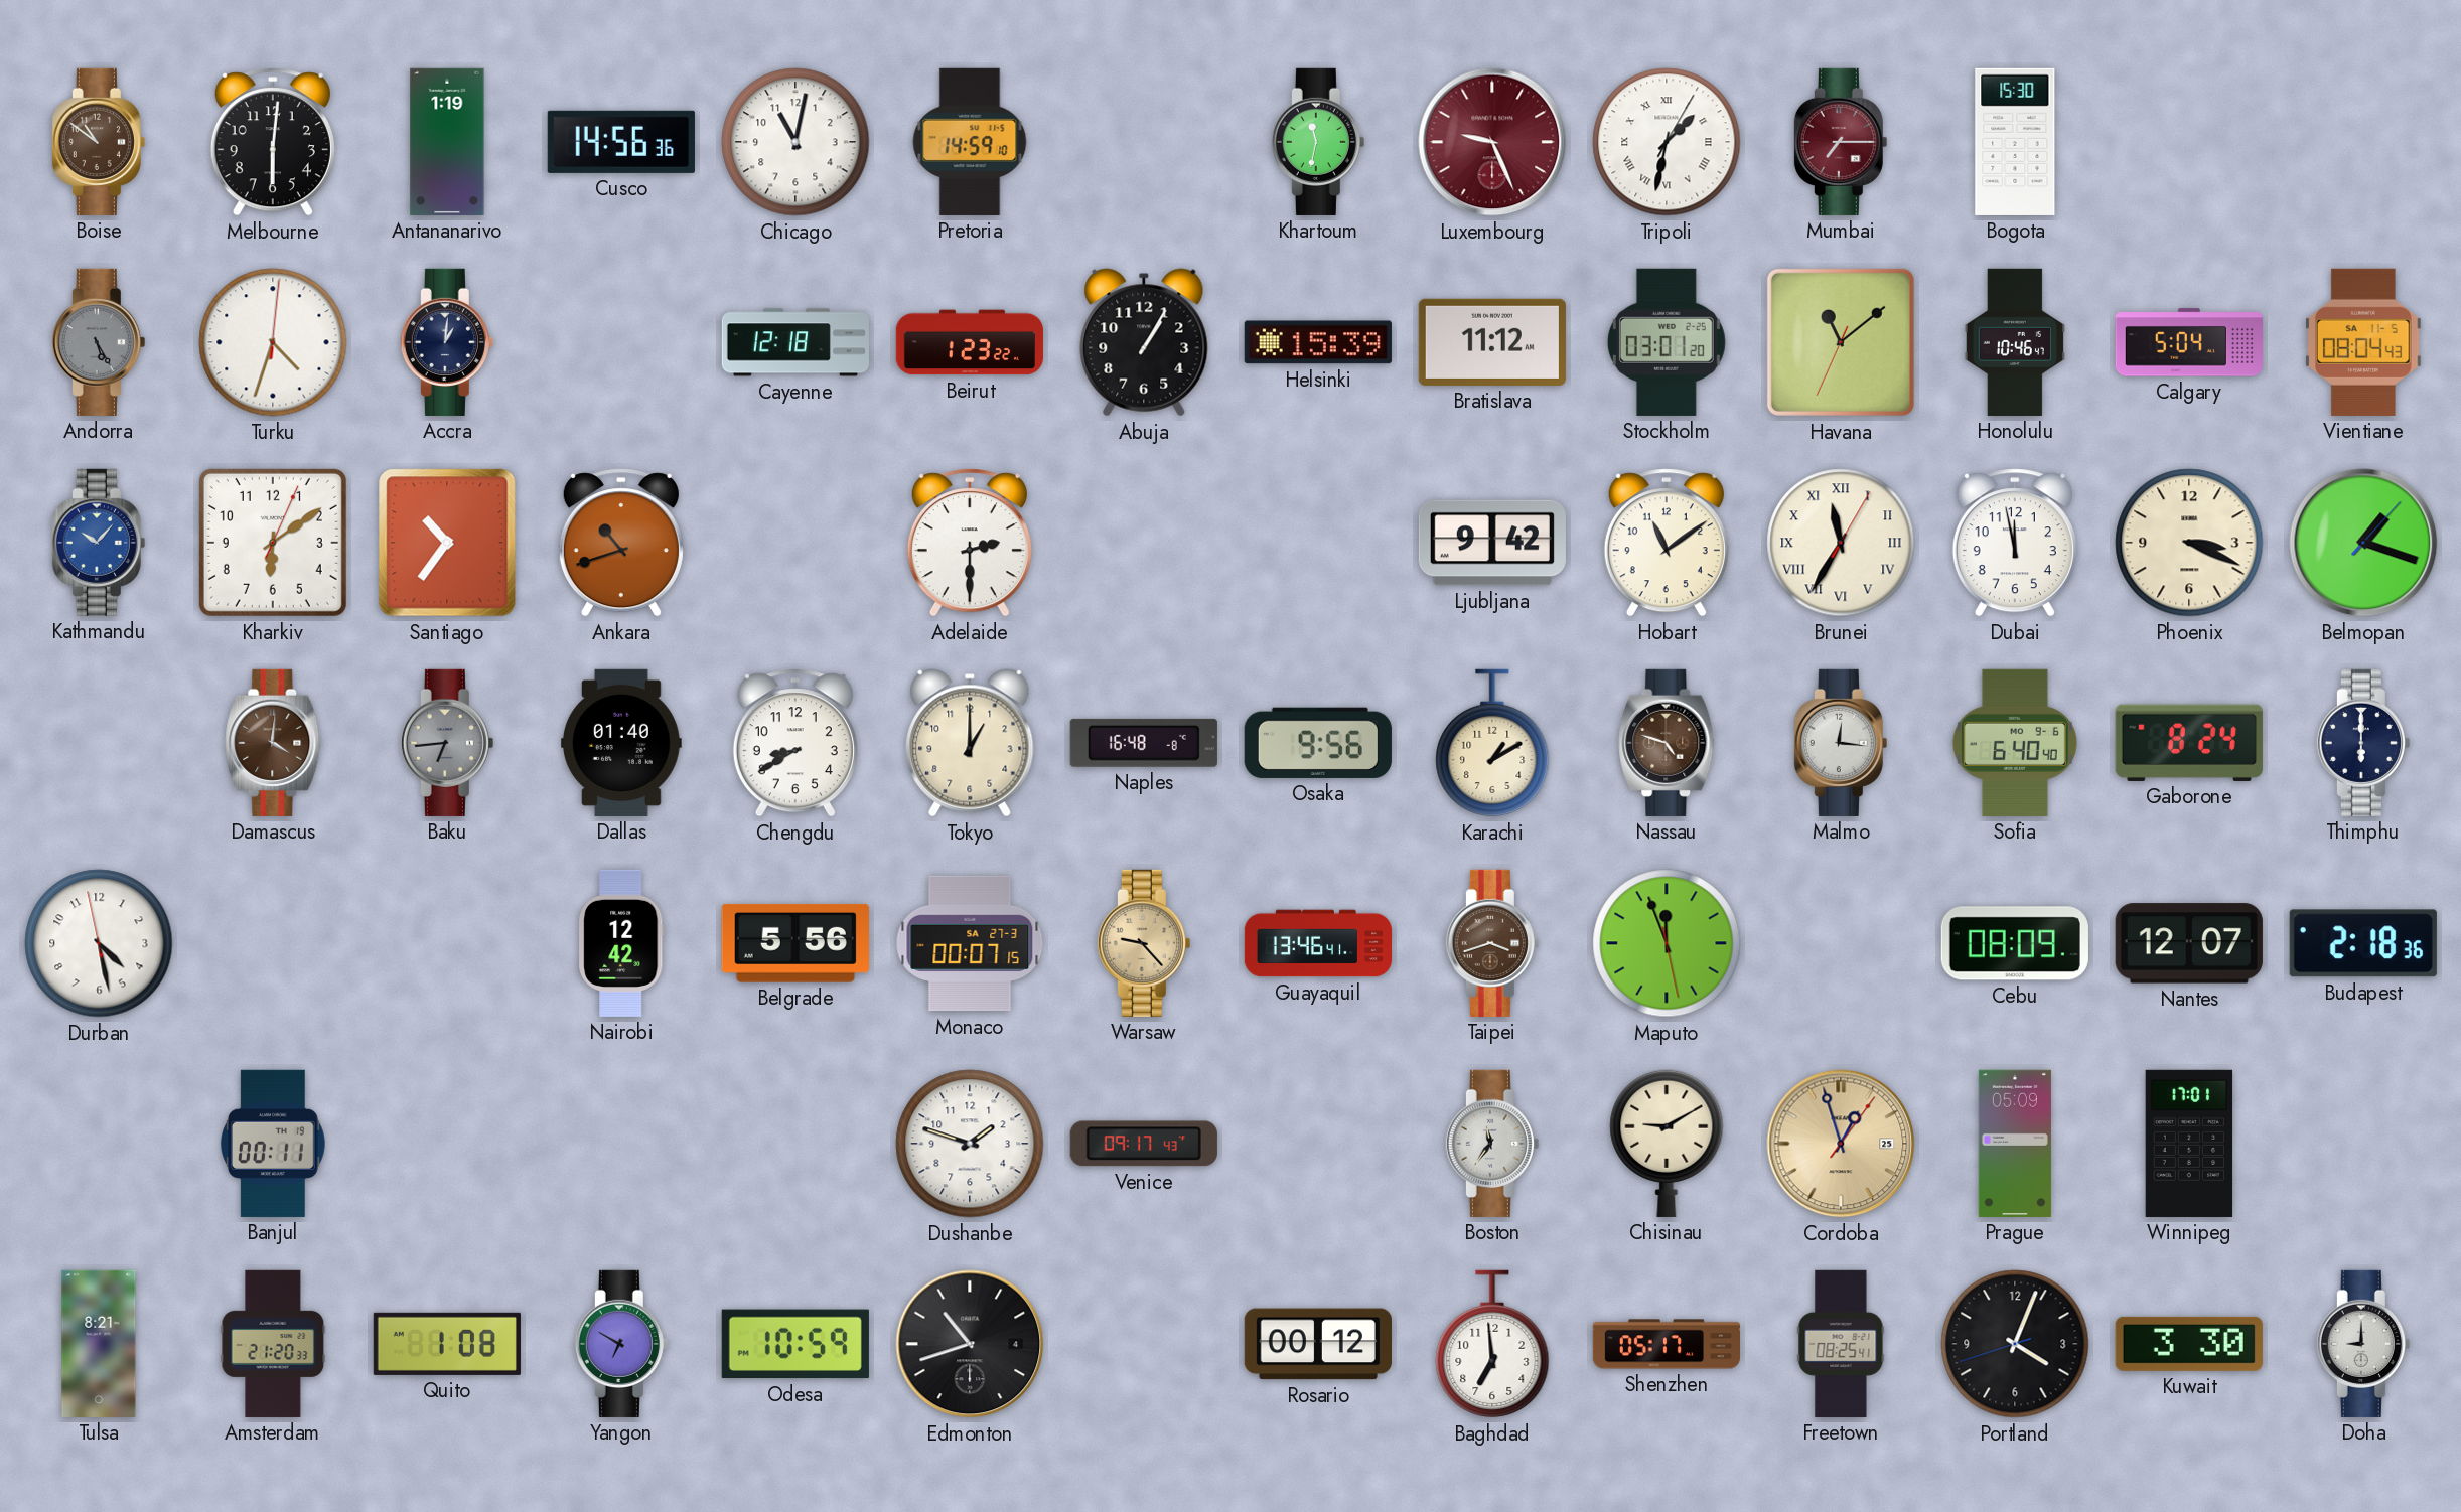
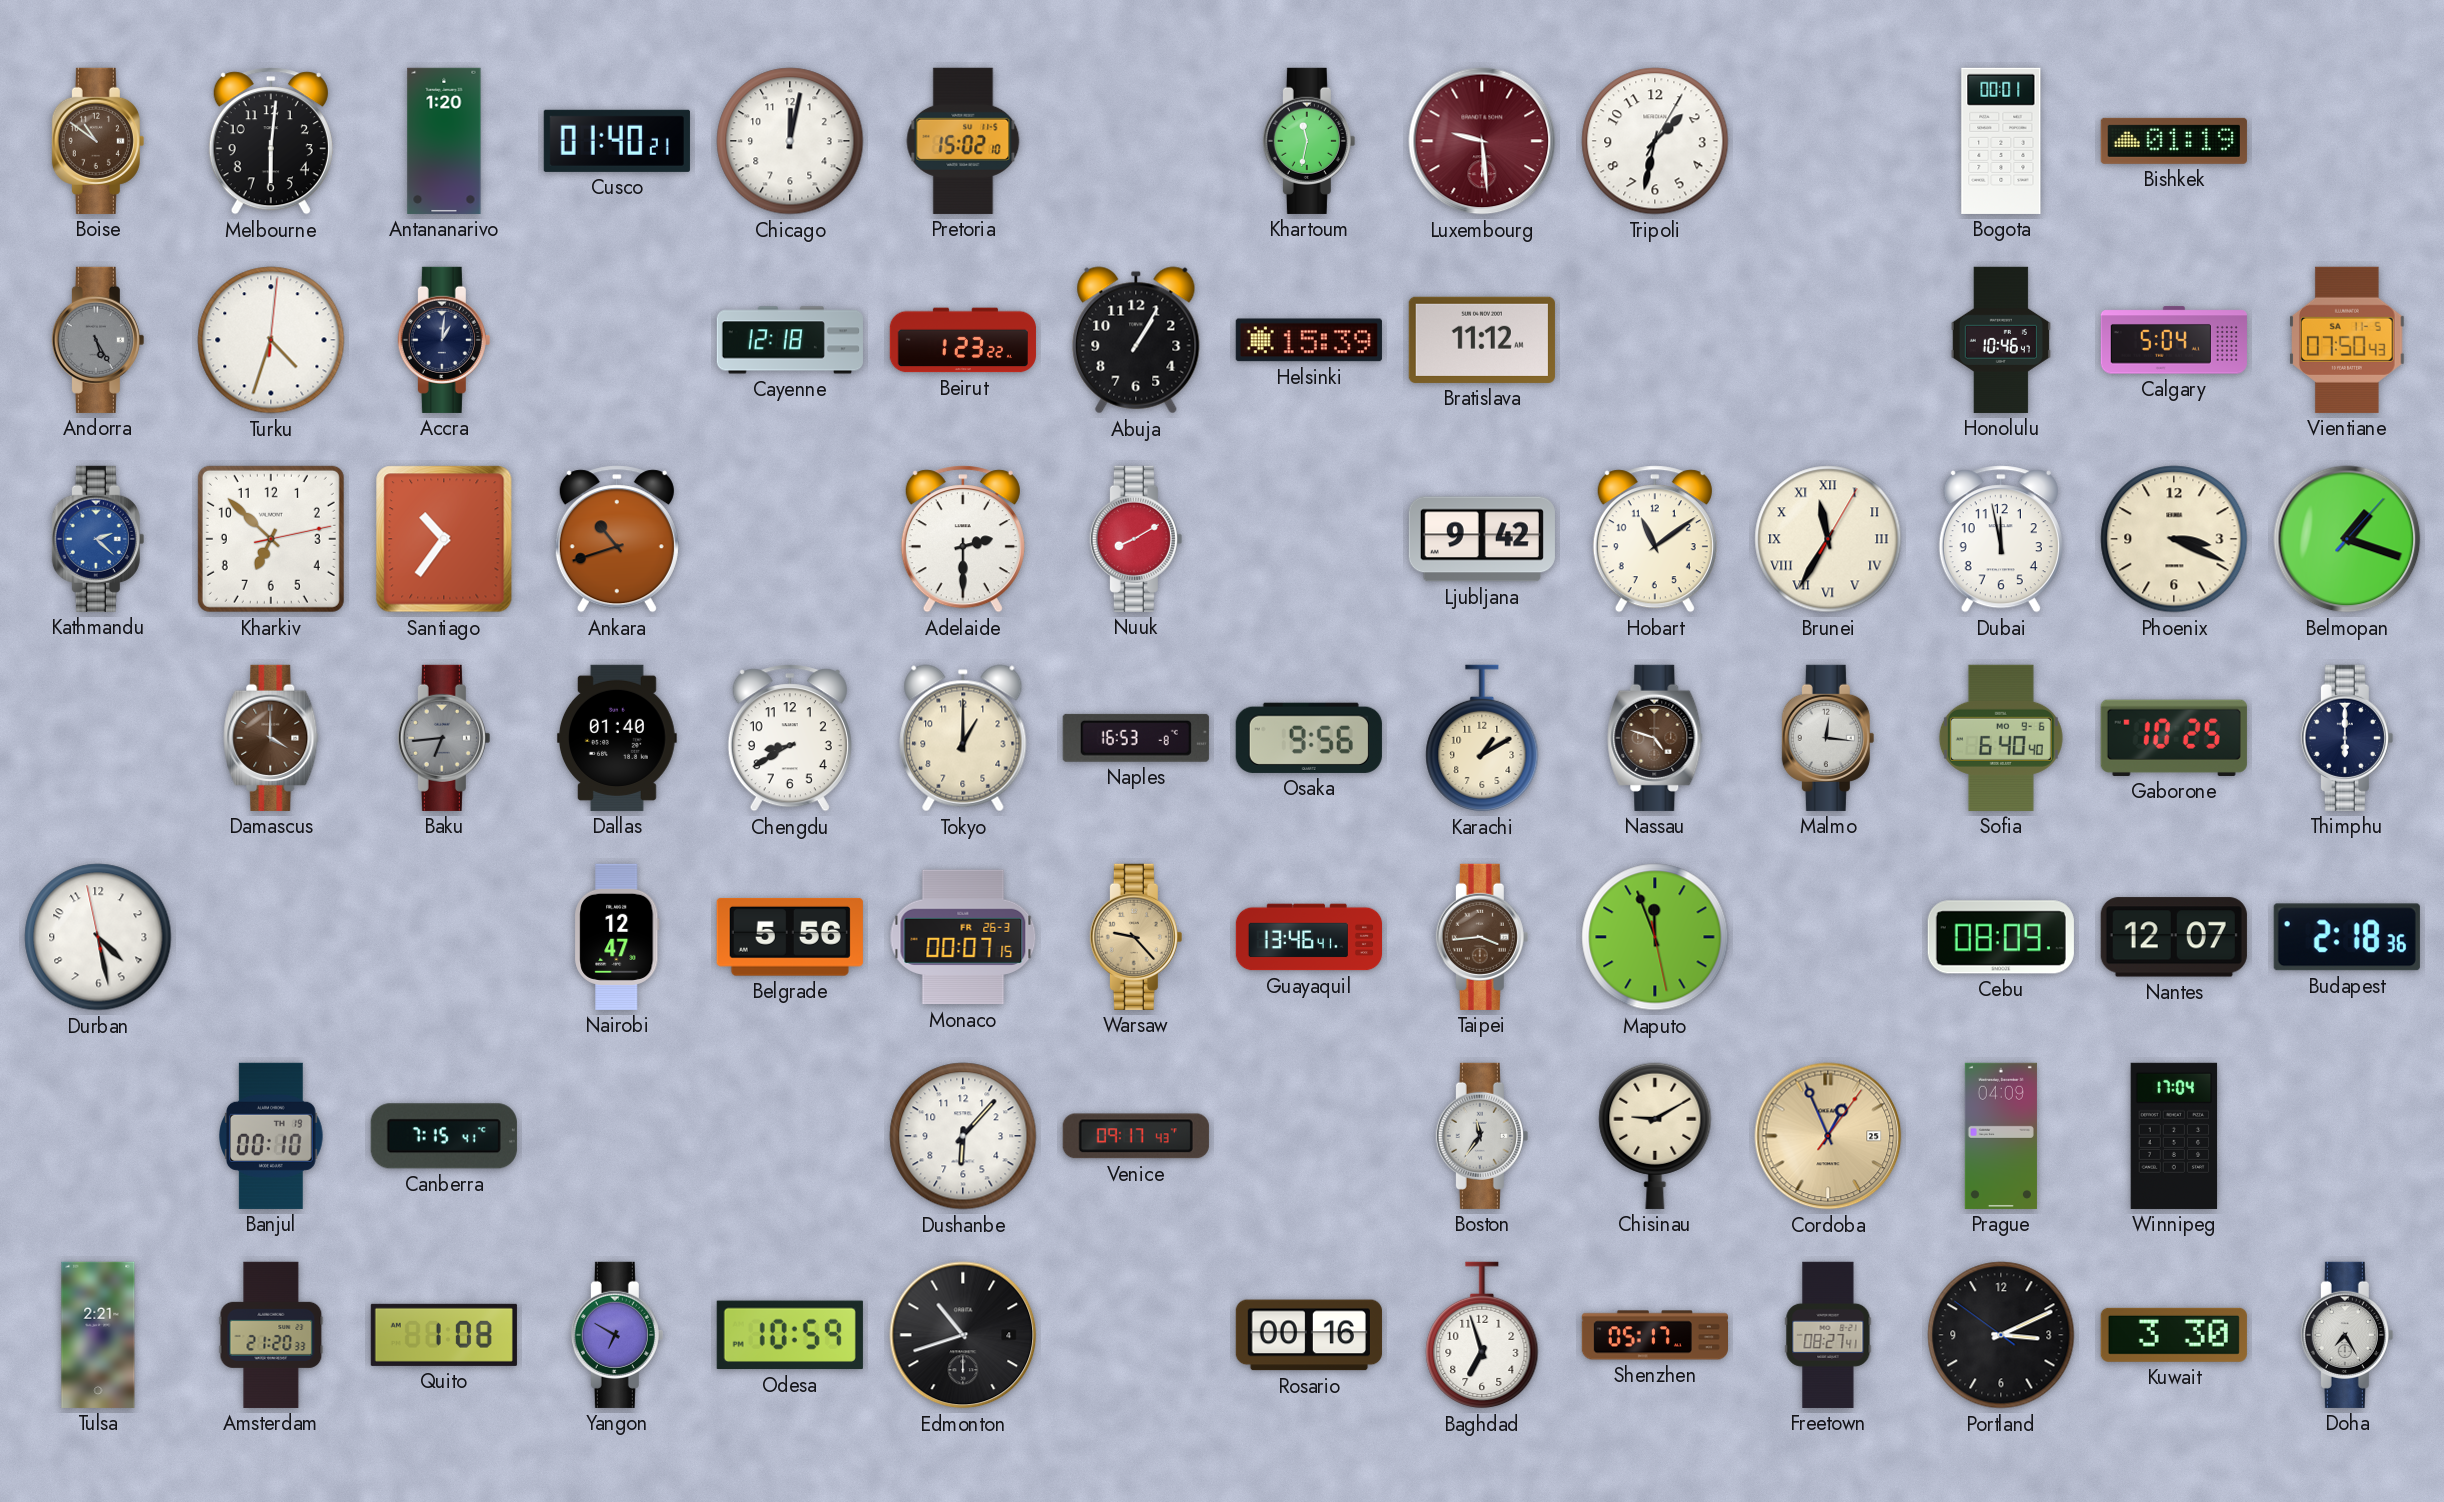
Antananarivo: 1:19 -> 1:20
Cusco: 14:56 -> 01:40
Chicago: 11:02 -> 12:02
Pretoria: 14:59 -> 15:02
Luxembourg: 9:26 -> 9:29
Tripoli numerals: Roman -> Arabic
Mumbai: 7:15 -> none
Bogota: 15:30 -> 00:01
Bishkek: none -> 01:19
Stockholm: 03:01 -> none
Havana: 11:08 -> none
Vientiane: 08:04 -> 07:50
Kathmandu: 10:07 -> 2:22
Kharkiv: 6:09 -> 6:52
Nuuk: none -> 8:10
Damascus: 4:01 -> 4:00
Naples: 16:48 -> 16:53
Gaborone: 8:24 -> 10:25
Nairobi: 12:42 -> 12:47
Monaco date: SA 27-3 -> FR 26-3
Taipei: 3:42 -> 3:44
Banjul: 00:11 -> 00:10
Canberra: none -> 7:15
Dushanbe: 1:48 -> 6:07
Cordoba: 12:57 -> 12:56
Prague: 05:09 -> 04:09
Winnipeg: 17:01 -> 17:04
Tulsa: 8:21 -> 2:21
Rosario: 00:12 -> 00:16
Baghdad: 6:59 -> 6:57
Freetown: 08:25 -> 08:27
Portland: 4:03 -> 3:10
Doha: 9:00 -> 7:25
